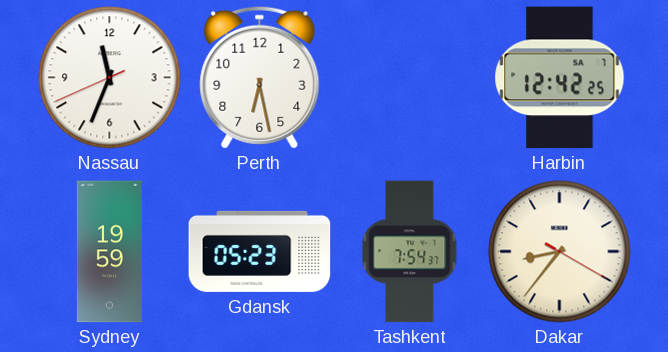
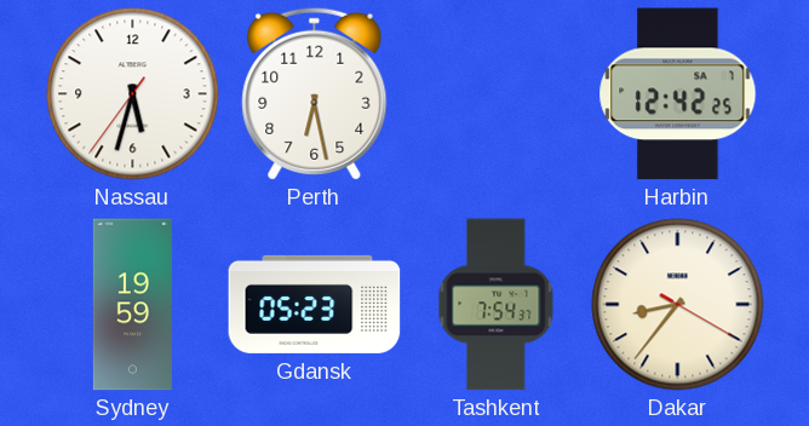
Nassau: 11:33 -> 5:32
